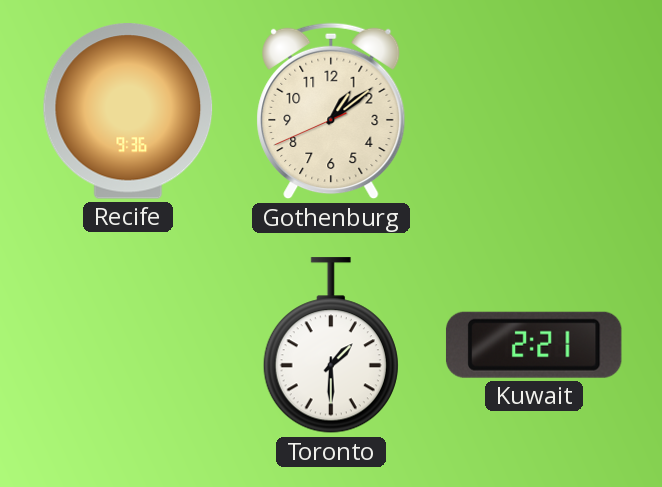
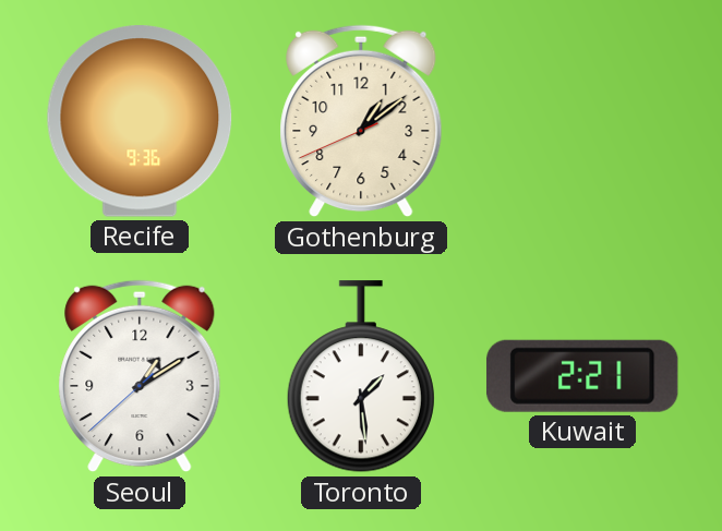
Seoul: none -> 1:09
Toronto: 1:30 -> 1:29
